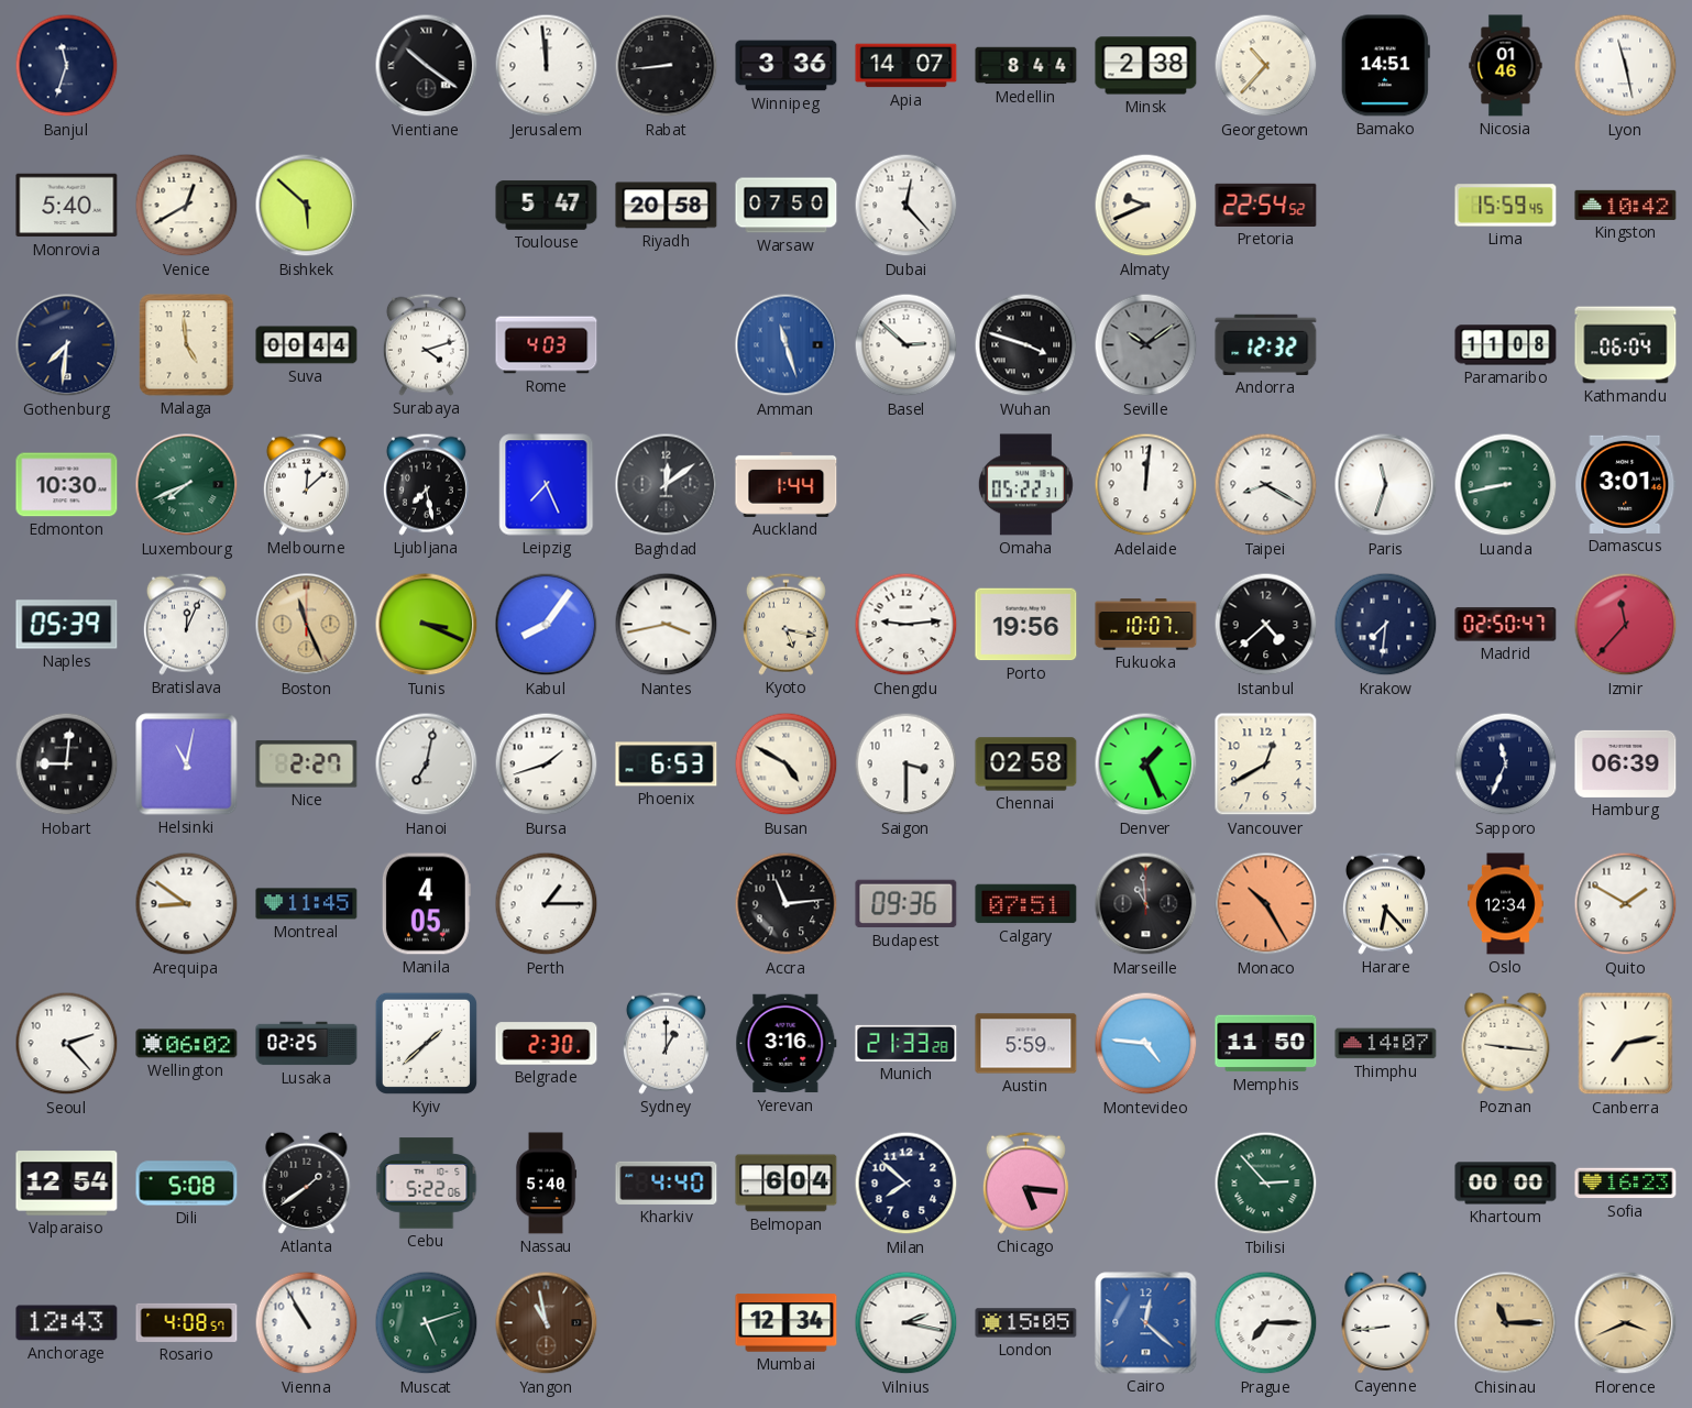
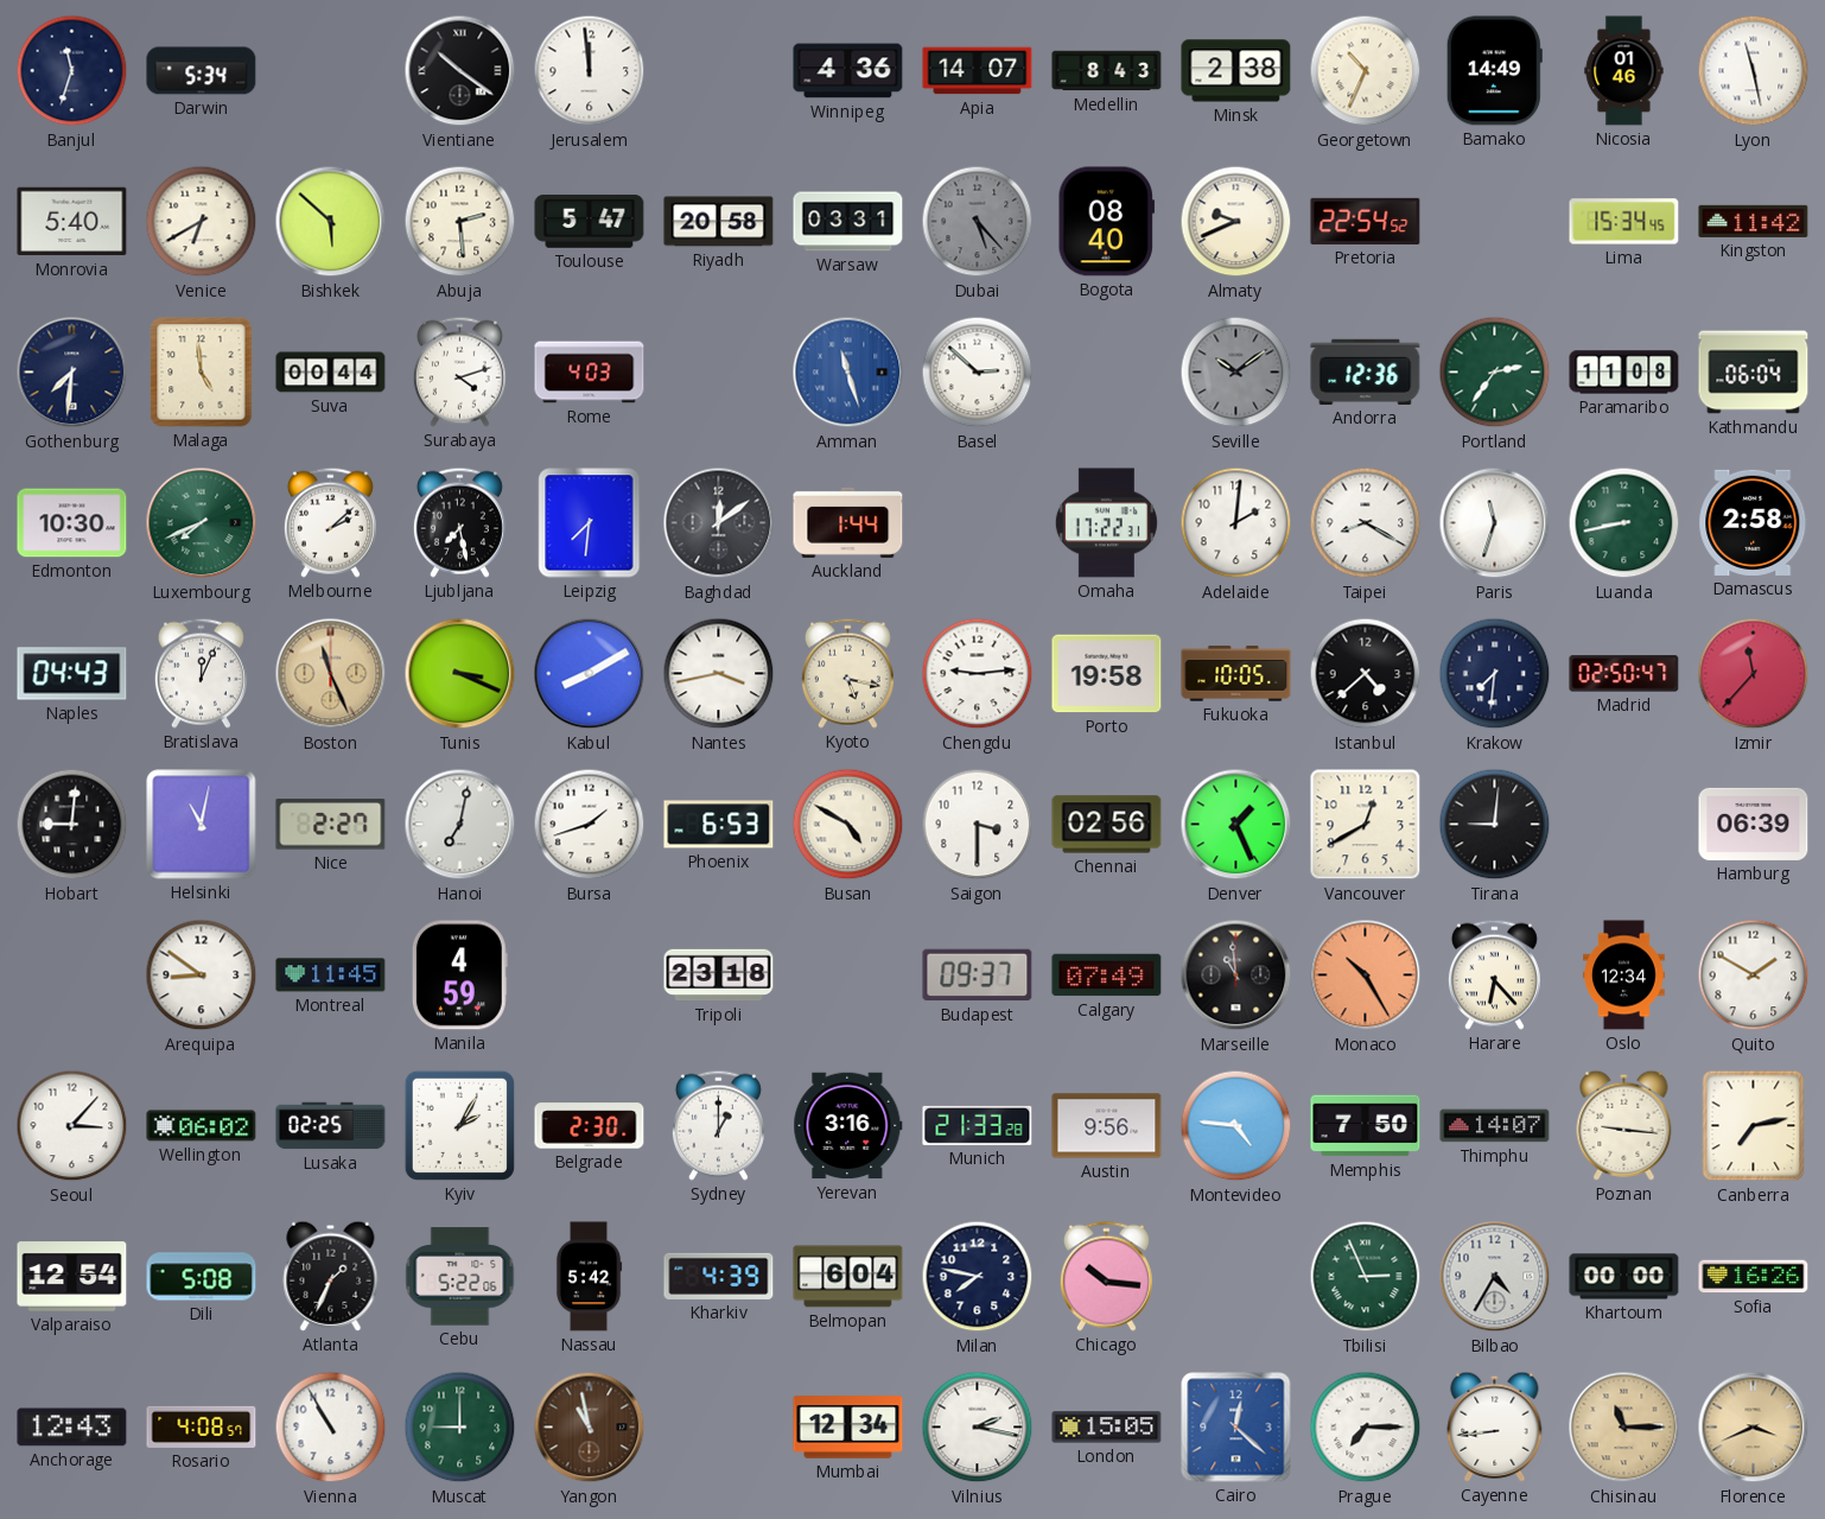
Darwin: none -> 5:34
Rabat: 8:44 -> none
Winnipeg: 3:36 -> 4:36
Medellin: 8:44 -> 8:43
Georgetown: 10:37 -> 10:34
Bamako: 14:51 -> 14:49
Venice: 12:40 -> 6:40
Abuja: none -> 2:29
Warsaw: 07:50 -> 03:31
Dubai: 12:23 -> 5:23
Dubai dial: white -> grey
Bogota: none -> 08:40
Lima: 15:59 -> 15:34
Kingston: 10:42 -> 11:42
Wuhan: 3:48 -> none
Andorra: 12:32 -> 12:36
Portland: none -> 2:36
Melbourne: 12:08 -> 2:08
Leipzig: 7:26 -> 7:31
Omaha: 05:22 -> 17:22
Adelaide: 12:01 -> 2:01
Damascus: 3:01 -> 2:58
Naples: 05:39 -> 04:43
Kabul: 8:06 -> 8:10
Porto: 19:56 -> 19:58
Fukuoka: 10:07 -> 10:05
Chennai: 02:58 -> 02:56
Tirana: none -> 9:01
Sapporo: 11:34 -> none
Manila: 4:05 -> 4:59
Perth: 1:15 -> none
Tripoli: none -> 23:18
Accra: 11:14 -> none
Budapest: 09:36 -> 09:37
Calgary: 07:51 -> 07:49
Seoul: 2:23 -> 3:07
Kyiv: 1:38 -> 2:05
Austin: 5:59 -> 9:56
Memphis: 11:50 -> 7:50
Atlanta: 1:39 -> 1:34
Nassau: 5:40 -> 5:42
Kharkiv: 4:40 -> 4:39
Milan: 7:52 -> 7:47
Chicago: 5:16 -> 10:16
Tbilisi: 2:53 -> 2:56
Bilbao: none -> 4:35
Sofia: 16:23 -> 16:26
Muscat: 5:12 -> 9:00
